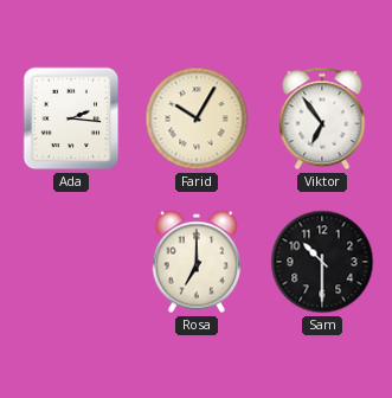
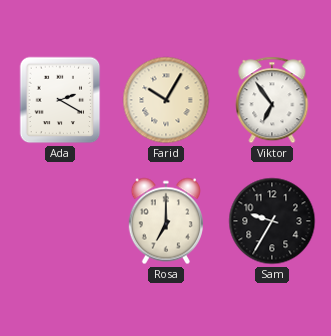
Ada: 2:16 -> 2:20
Sam: 10:30 -> 9:35
